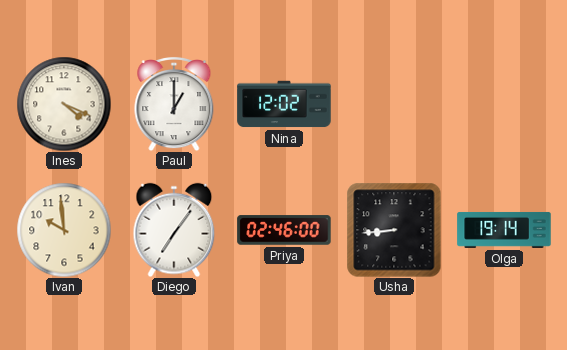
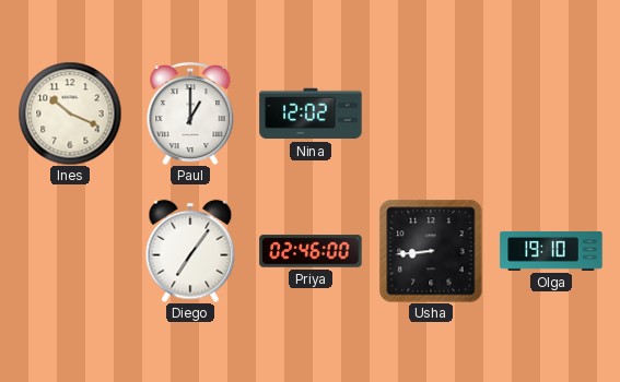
Ines: 4:19 -> 10:19
Ivan: 9:59 -> none
Olga: 19:14 -> 19:10
